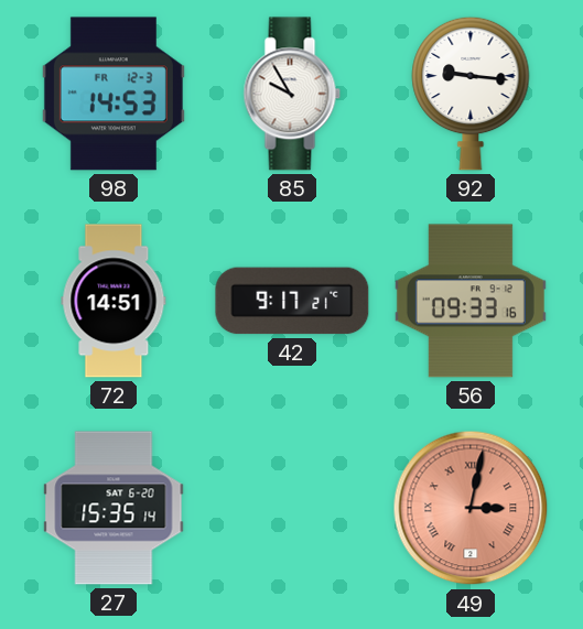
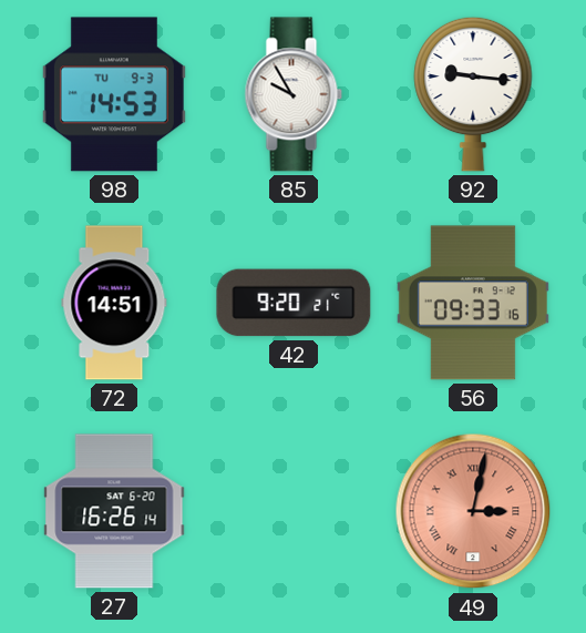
98 date: FR 12-3 -> TU 9-3
42: 9:17 -> 9:20
27: 15:35 -> 16:26
